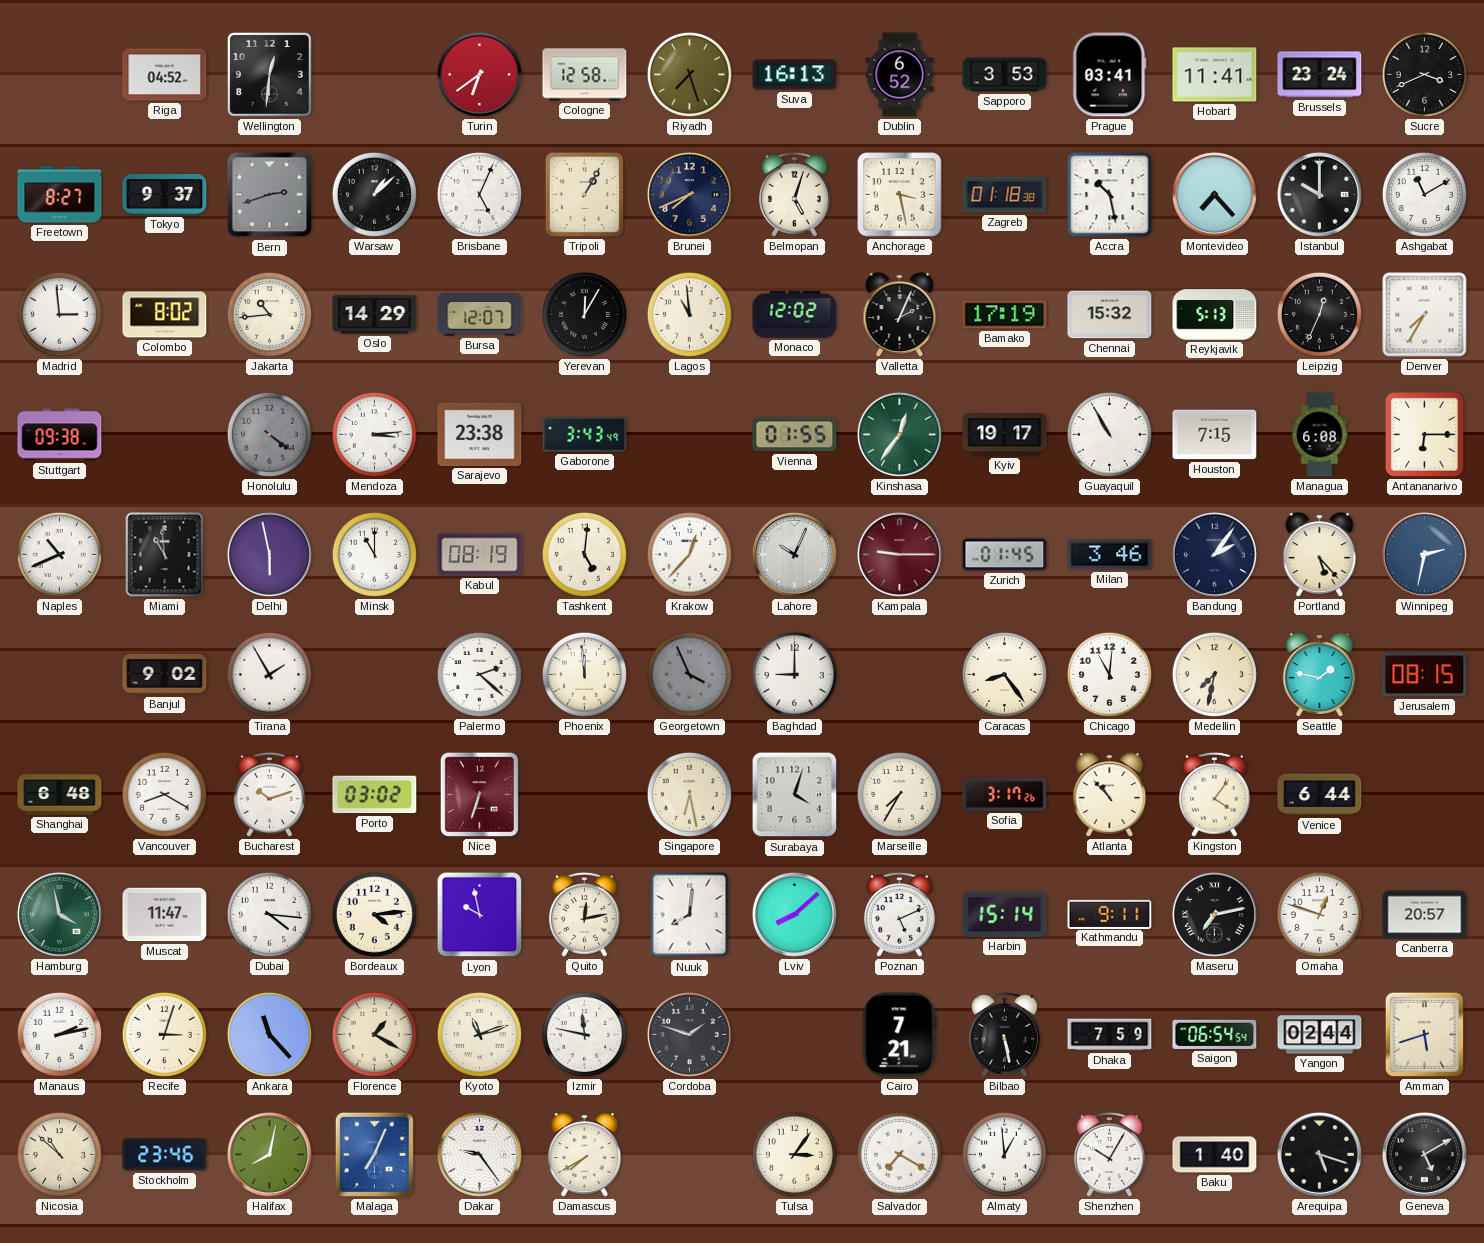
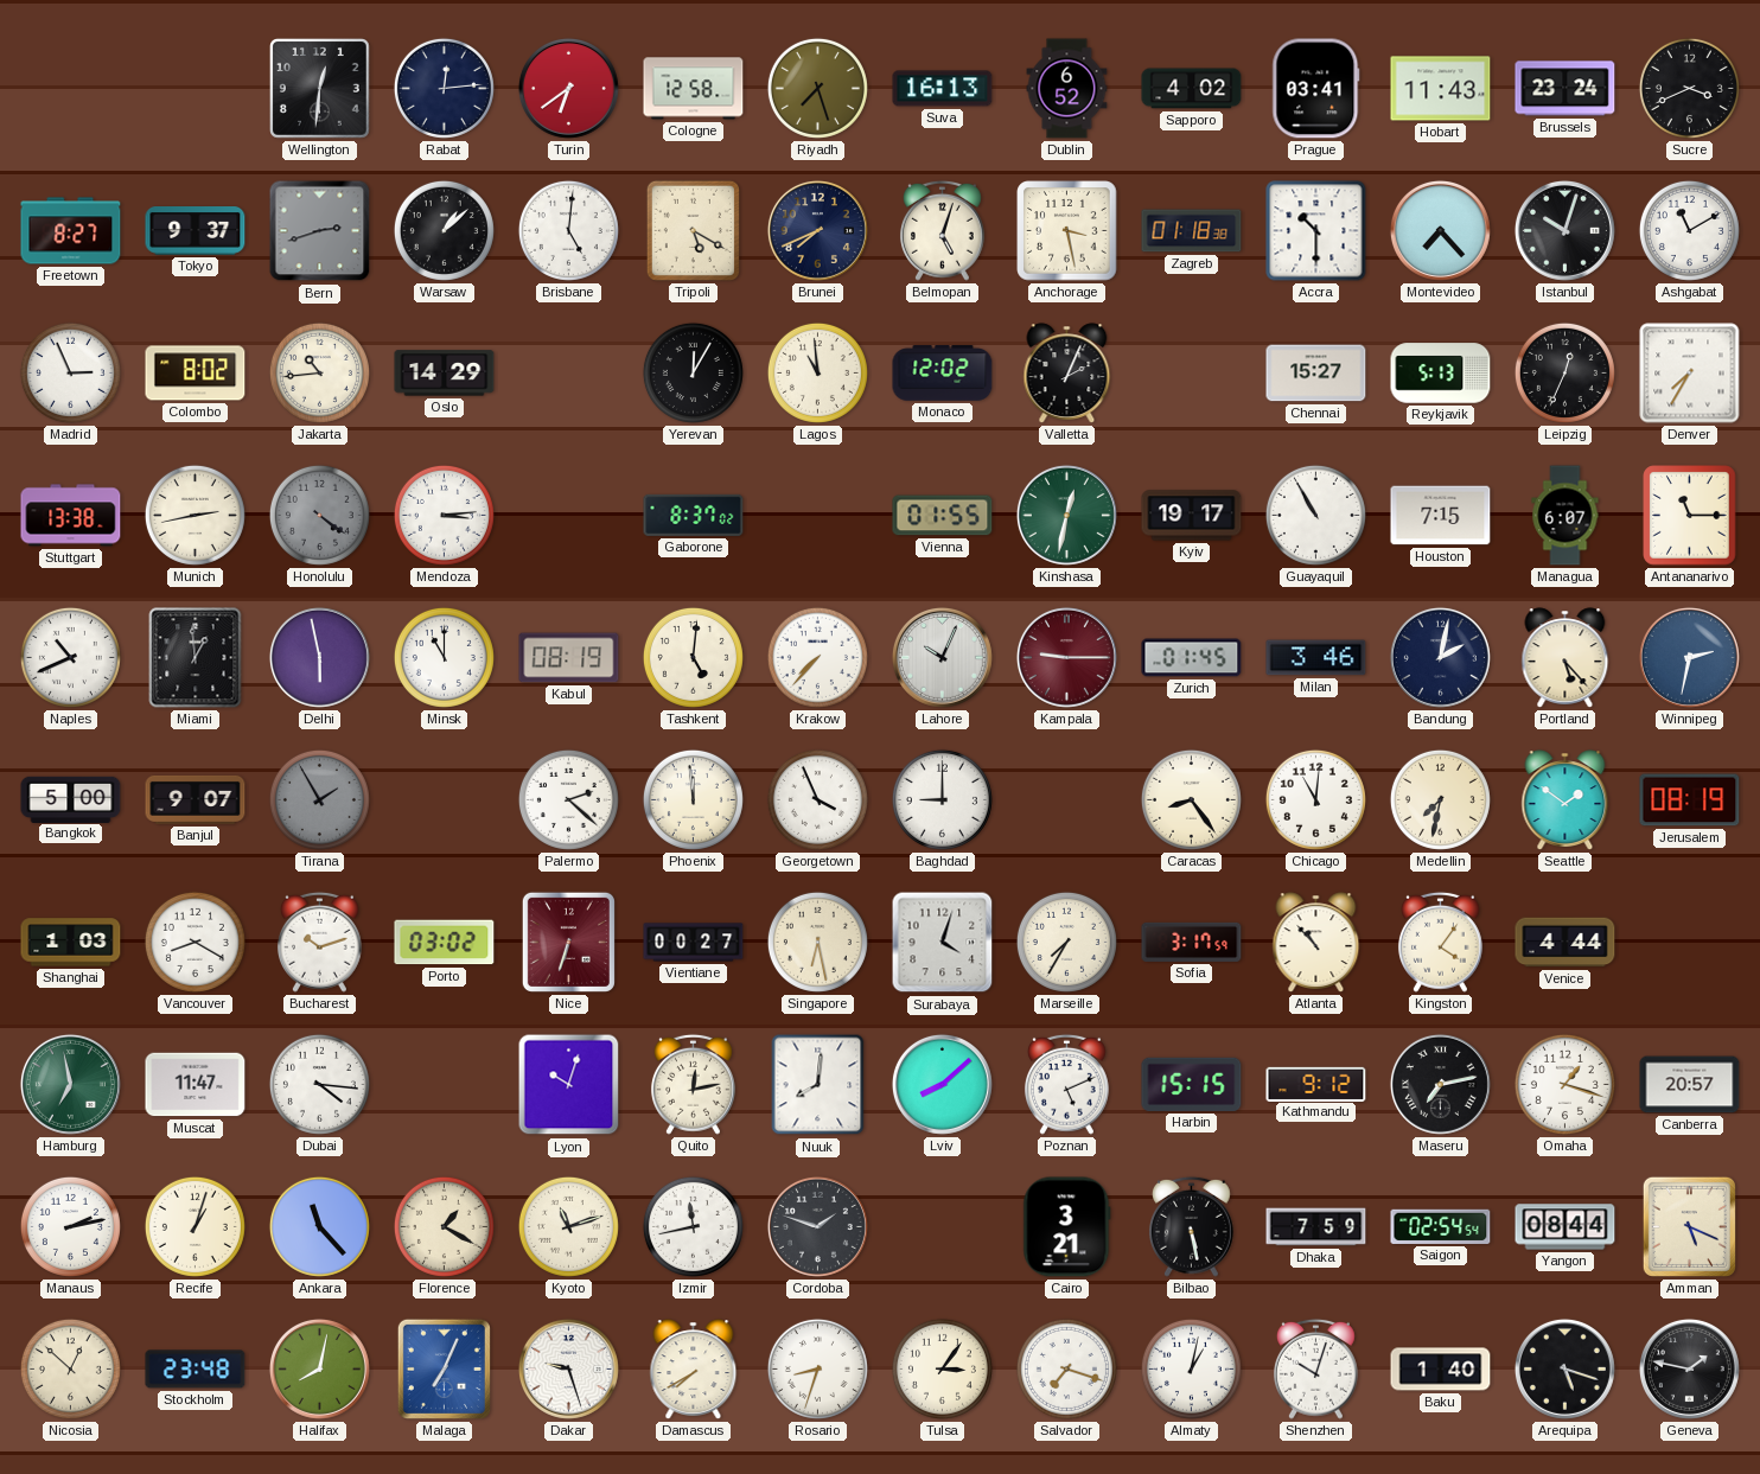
Riga: 04:52 -> none
Rabat: none -> 12:14
Sapporo: 3:53 -> 4:02
Hobart: 11:41 -> 11:43
Brisbane: 5:04 -> 5:01
Tripoli: 1:05 -> 5:20
Accra: 10:28 -> 10:30
Istanbul: 10:00 -> 10:03
Madrid: 2:59 -> 2:56
Bursa: 12:07 -> none
Bamako: 17:19 -> none
Chennai: 15:32 -> 15:27
Stuttgart: 09:38 -> 13:38
Munich: none -> 2:43
Sarajevo: 23:38 -> none
Gaborone: 3:43 -> 8:37
Kinshasa: 12:36 -> 12:32
Managua: 6:08 -> 6:07
Antananarivo: 6:15 -> 11:15
Miami: 10:59 -> 12:59
Krakow: 12:37 -> 7:37
Bandung: 2:06 -> 2:02
Bangkok: none -> 5:00
Banjul: 9:02 -> 9:07
Tirana dial: white -> grey
Georgetown dial: grey -> white
Seattle: 1:47 -> 1:51
Jerusalem: 08:15 -> 08:19
Shanghai: 6:48 -> 1:03
Vientiane: none -> 00:27
Sofia: 3:17:26 -> 3:17:59
Venice: 6:44 -> 4:44
Hamburg: 3:58 -> 6:58
Bordeaux: 4:14 -> none
Lyon: 9:58 -> 10:03
Harbin: 15:14 -> 15:15
Kathmandu: 9:11 -> 9:12
Omaha: 12:48 -> 1:18
Recife: 3:03 -> 1:03
Izmir: 11:47 -> 11:43
Cairo: 7:21 -> 3:21
Saigon: 06:54 -> 02:54
Yangon: 02:44 -> 08:44
Amman: 5:42 -> 5:19
Nicosia: 10:52 -> 12:52
Stockholm: 23:46 -> 23:48
Dakar: 9:24 -> 9:27
Rosario: none -> 8:33
Salvador: 7:20 -> 7:18
Almaty: 12:59 -> 1:02
Shenzhen: 10:05 -> 10:03
Geneva: 5:10 -> 1:47
